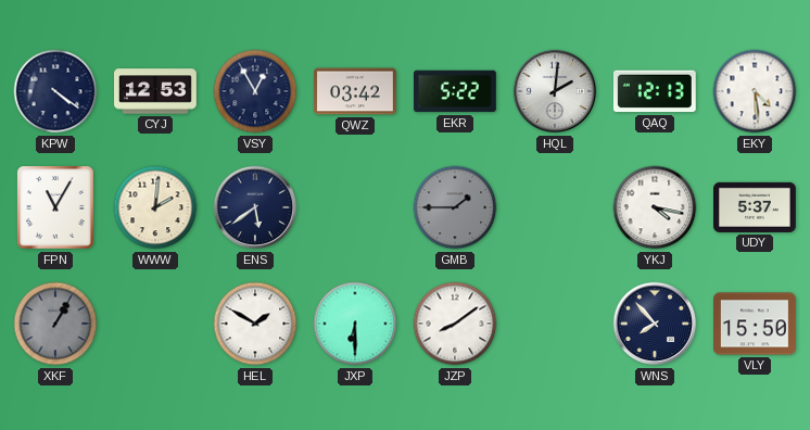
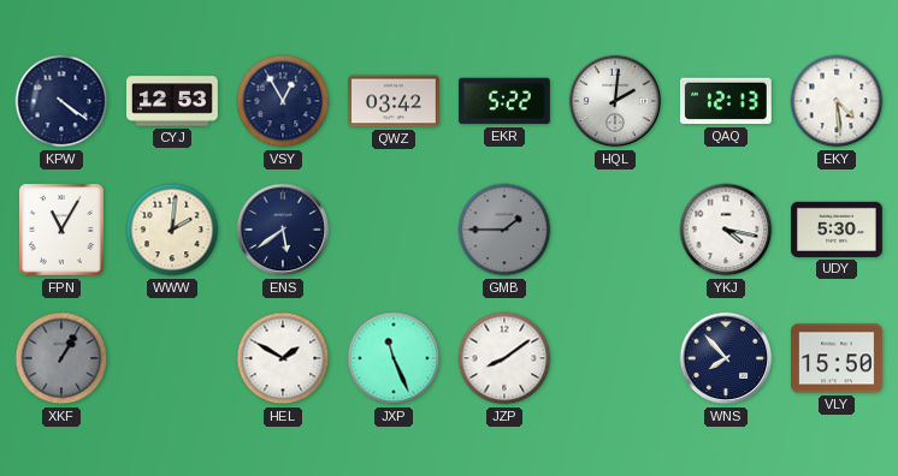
UDY: 5:37 -> 5:30
JXP: 6:30 -> 11:26
